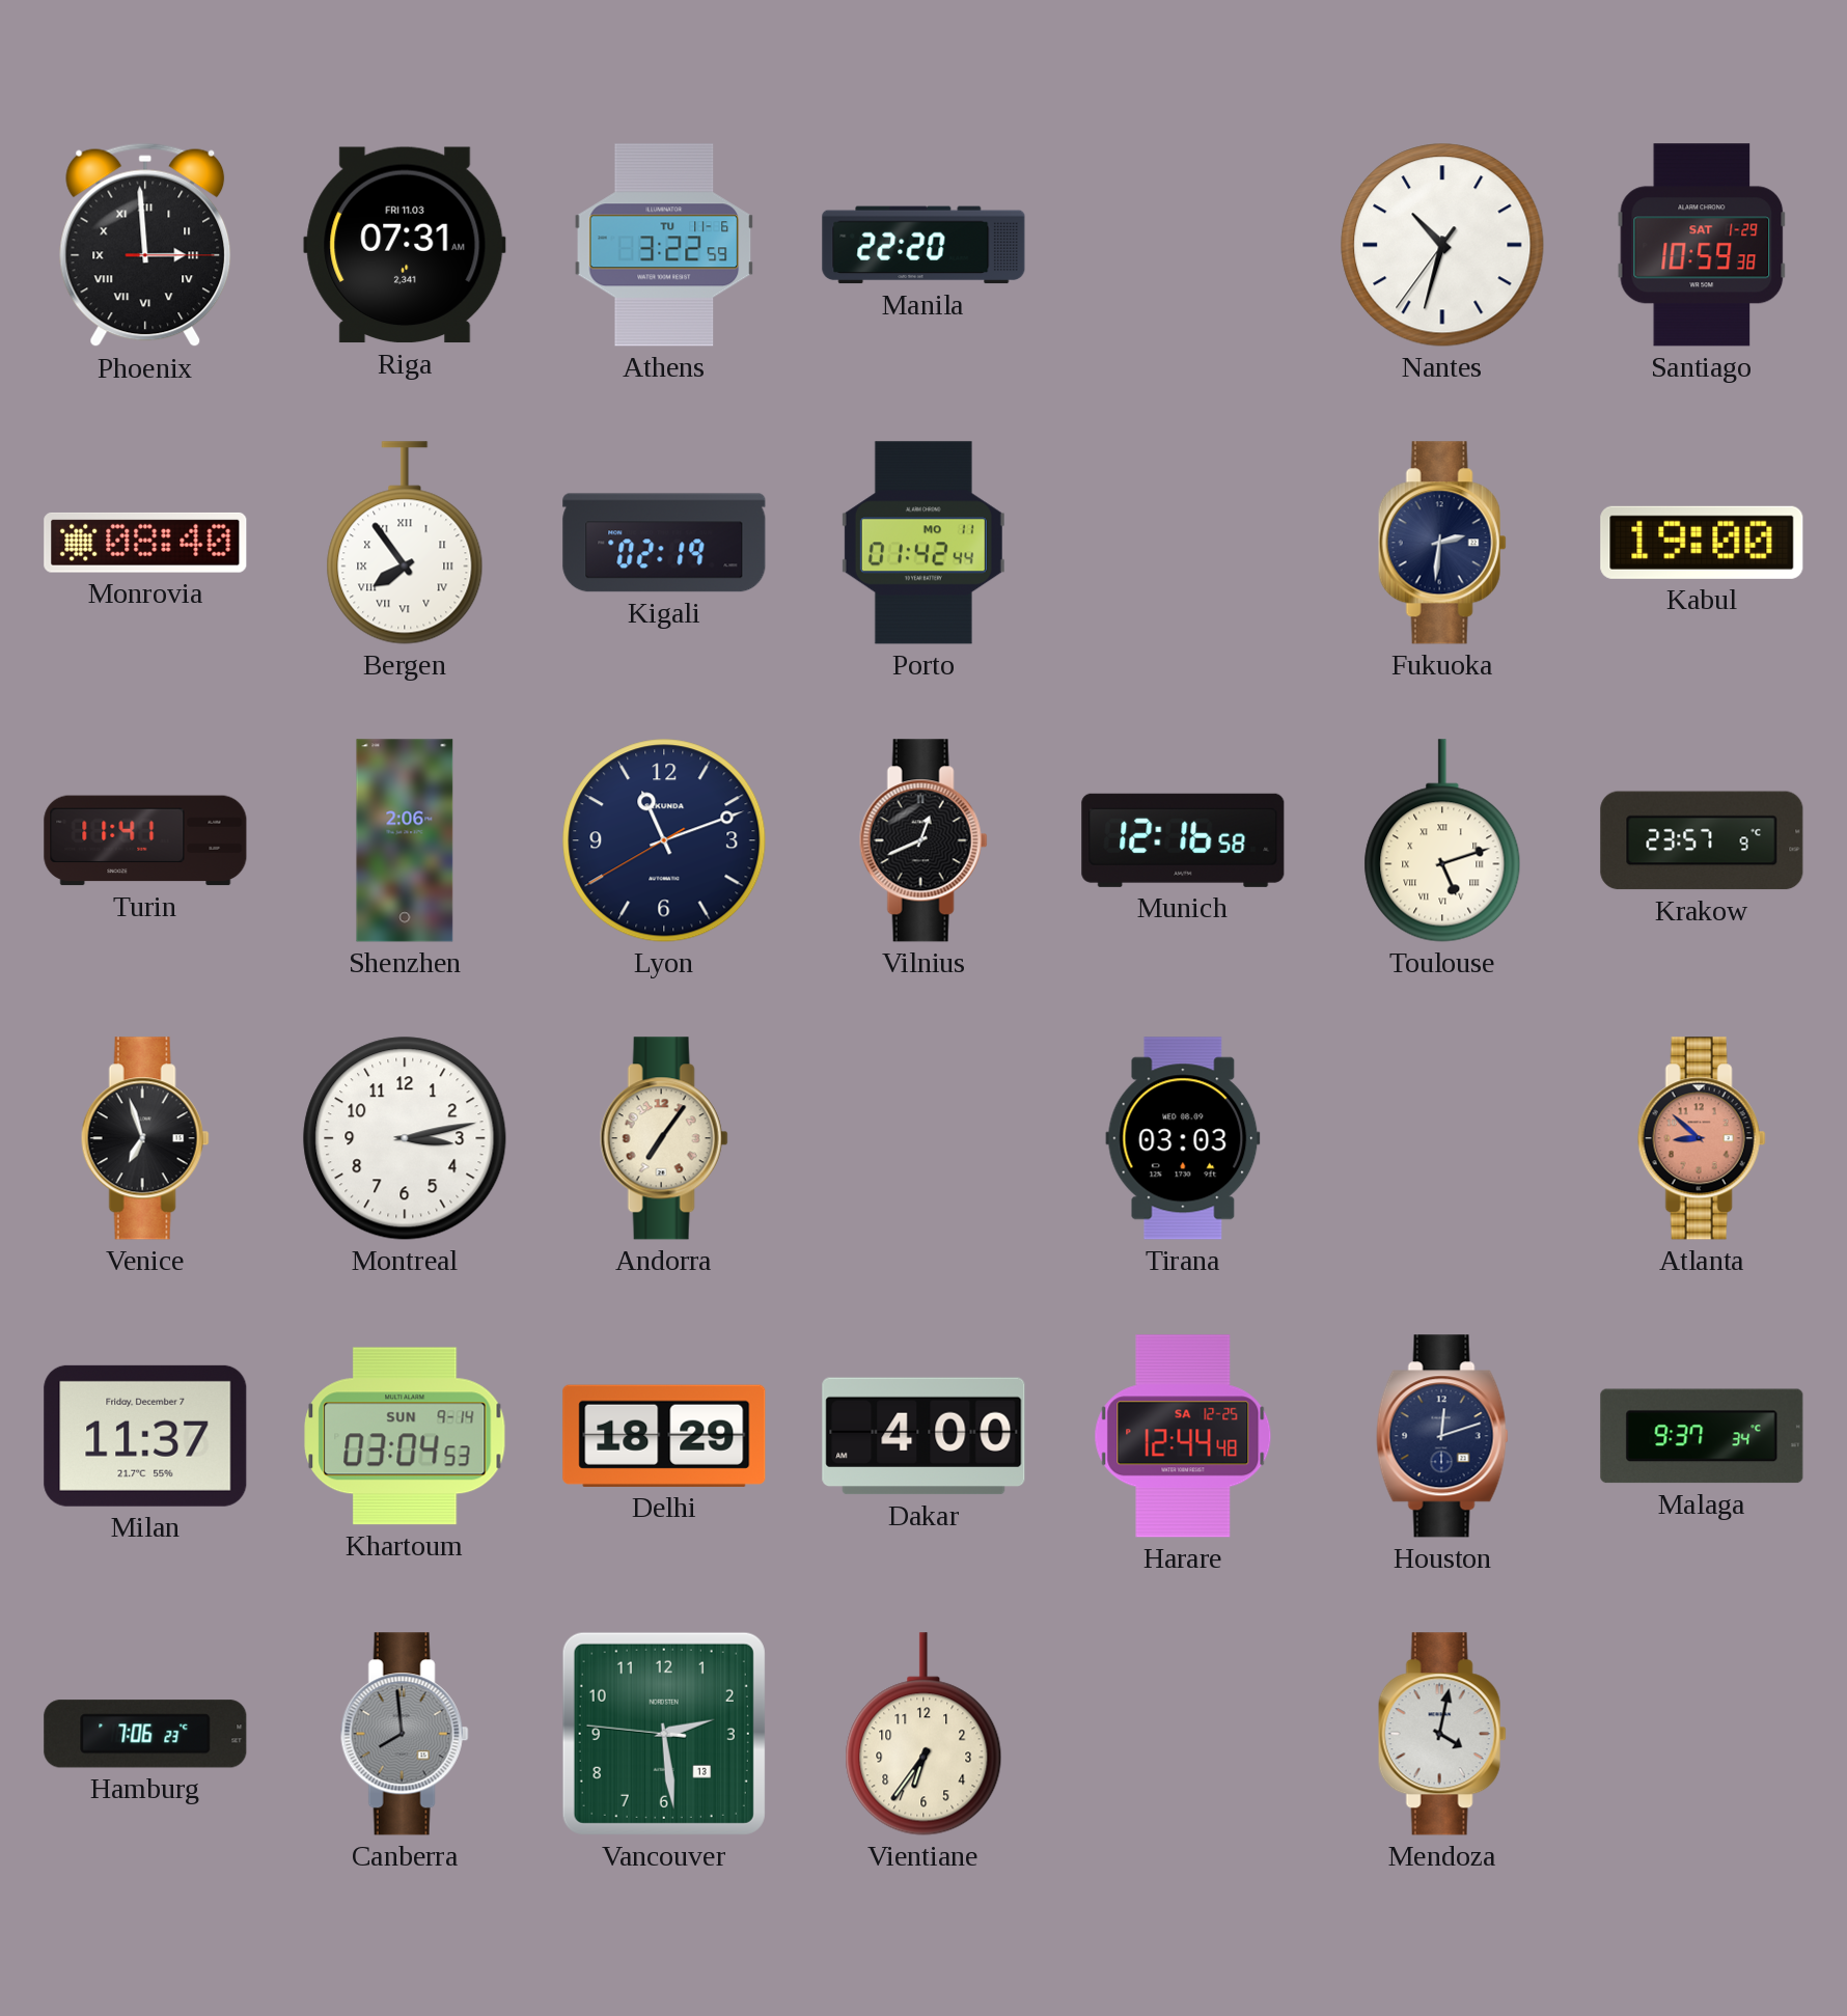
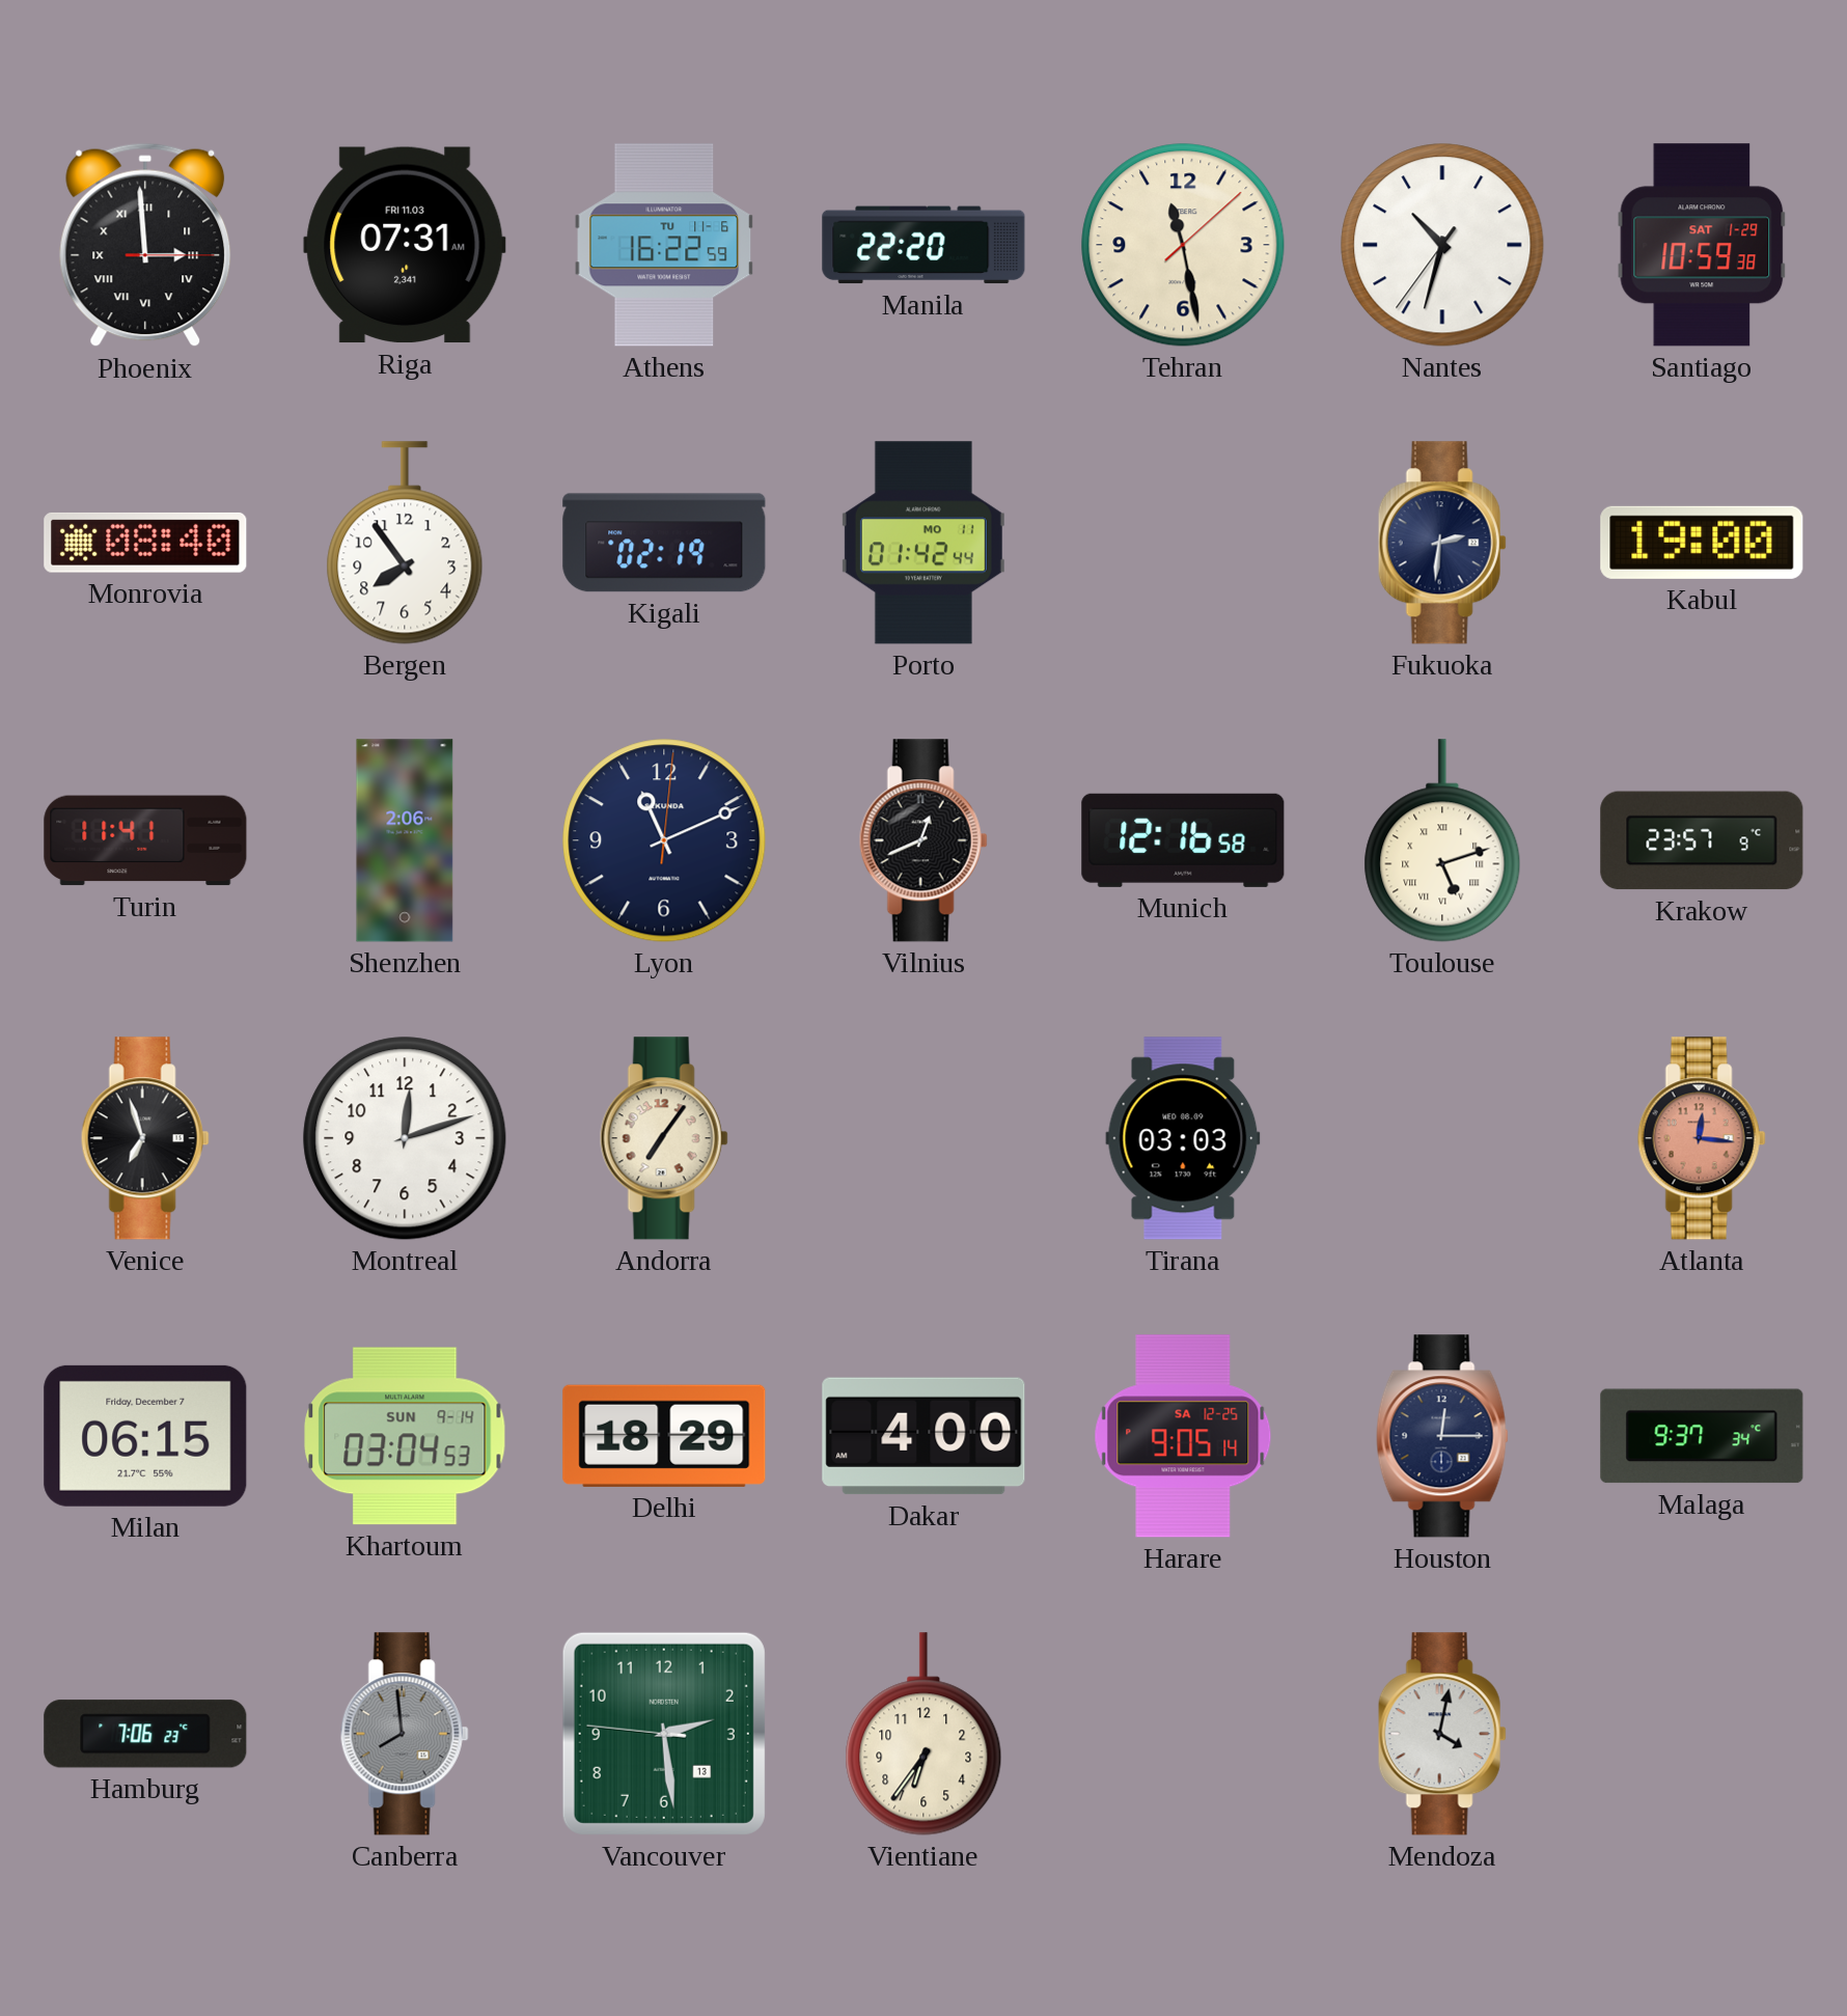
Athens: 3:22 -> 16:22
Tehran: none -> 11:28
Bergen numerals: Roman -> Arabic
Lyon: 11:11:40 -> 11:11:01
Montreal: 3:13 -> 12:12
Atlanta: 8:52 -> 12:16
Milan: 11:37 -> 06:15
Harare: 12:44 -> 9:05
Houston: 12:12 -> 12:15
